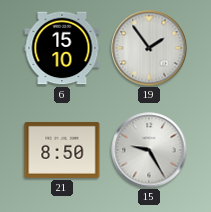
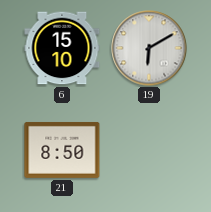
19: 1:54 -> 6:10
15: 9:25 -> none
